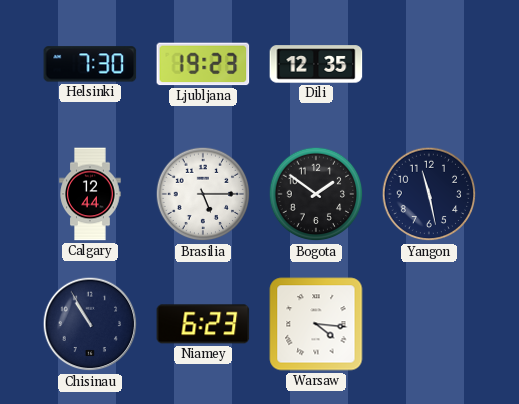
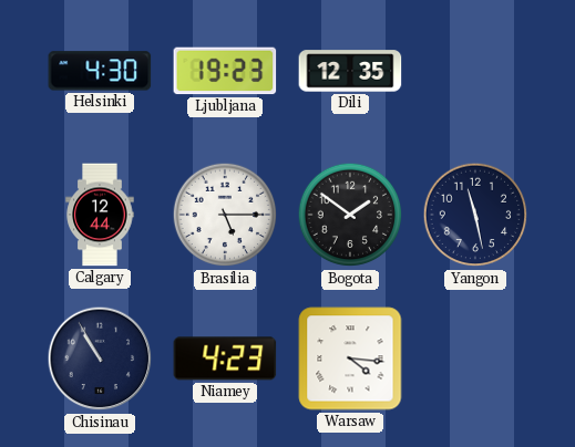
Helsinki: 7:30 -> 4:30
Niamey: 6:23 -> 4:23
